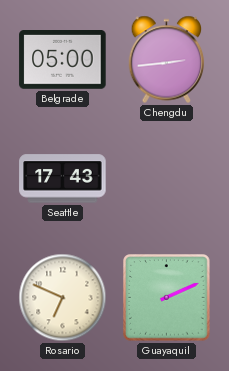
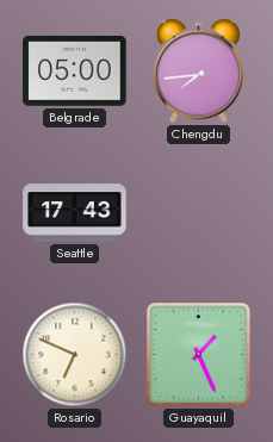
Chengdu: 2:44 -> 7:44
Guayaquil: 2:11 -> 1:26
